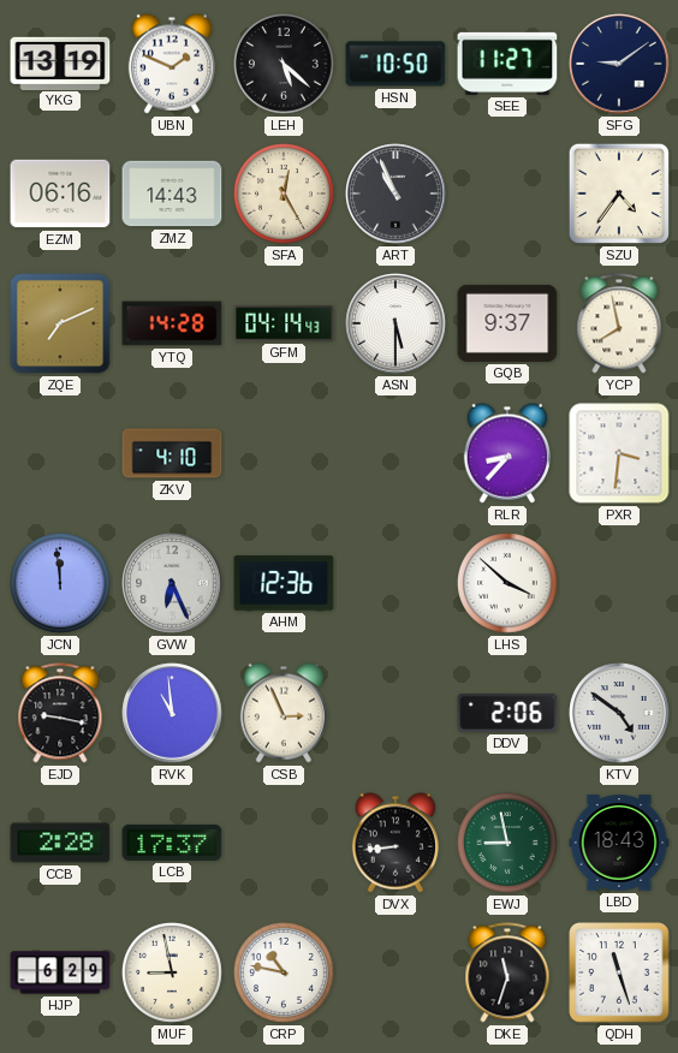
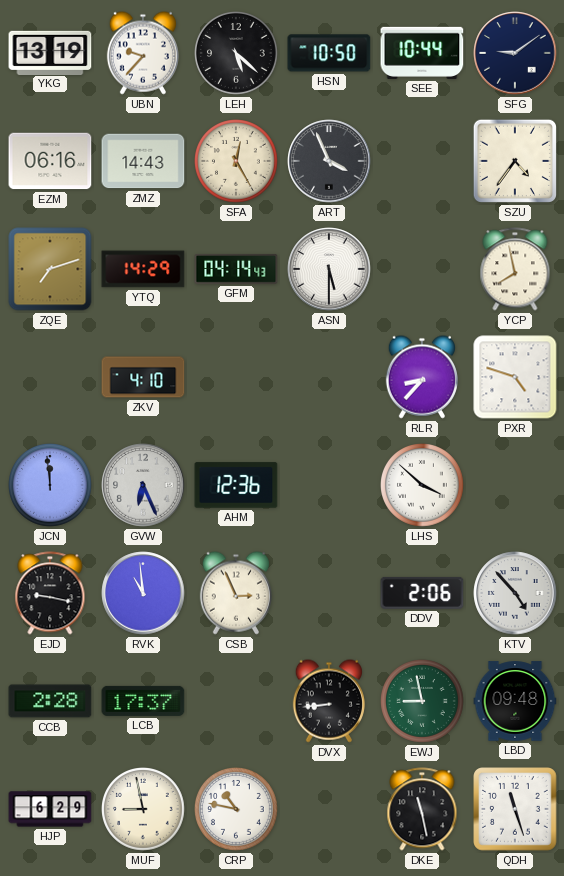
UBN: 1:49 -> 9:37
SEE: 11:27 -> 10:44
ART: 10:56 -> 3:56
ZQE: 7:11 -> 7:12
YTQ: 14:28 -> 14:29
GQB: 9:37 -> none
PXR: 3:31 -> 4:48
KTV: 4:51 -> 4:53
LBD: 18:43 -> 09:48
DKE: 11:33 -> 11:28
